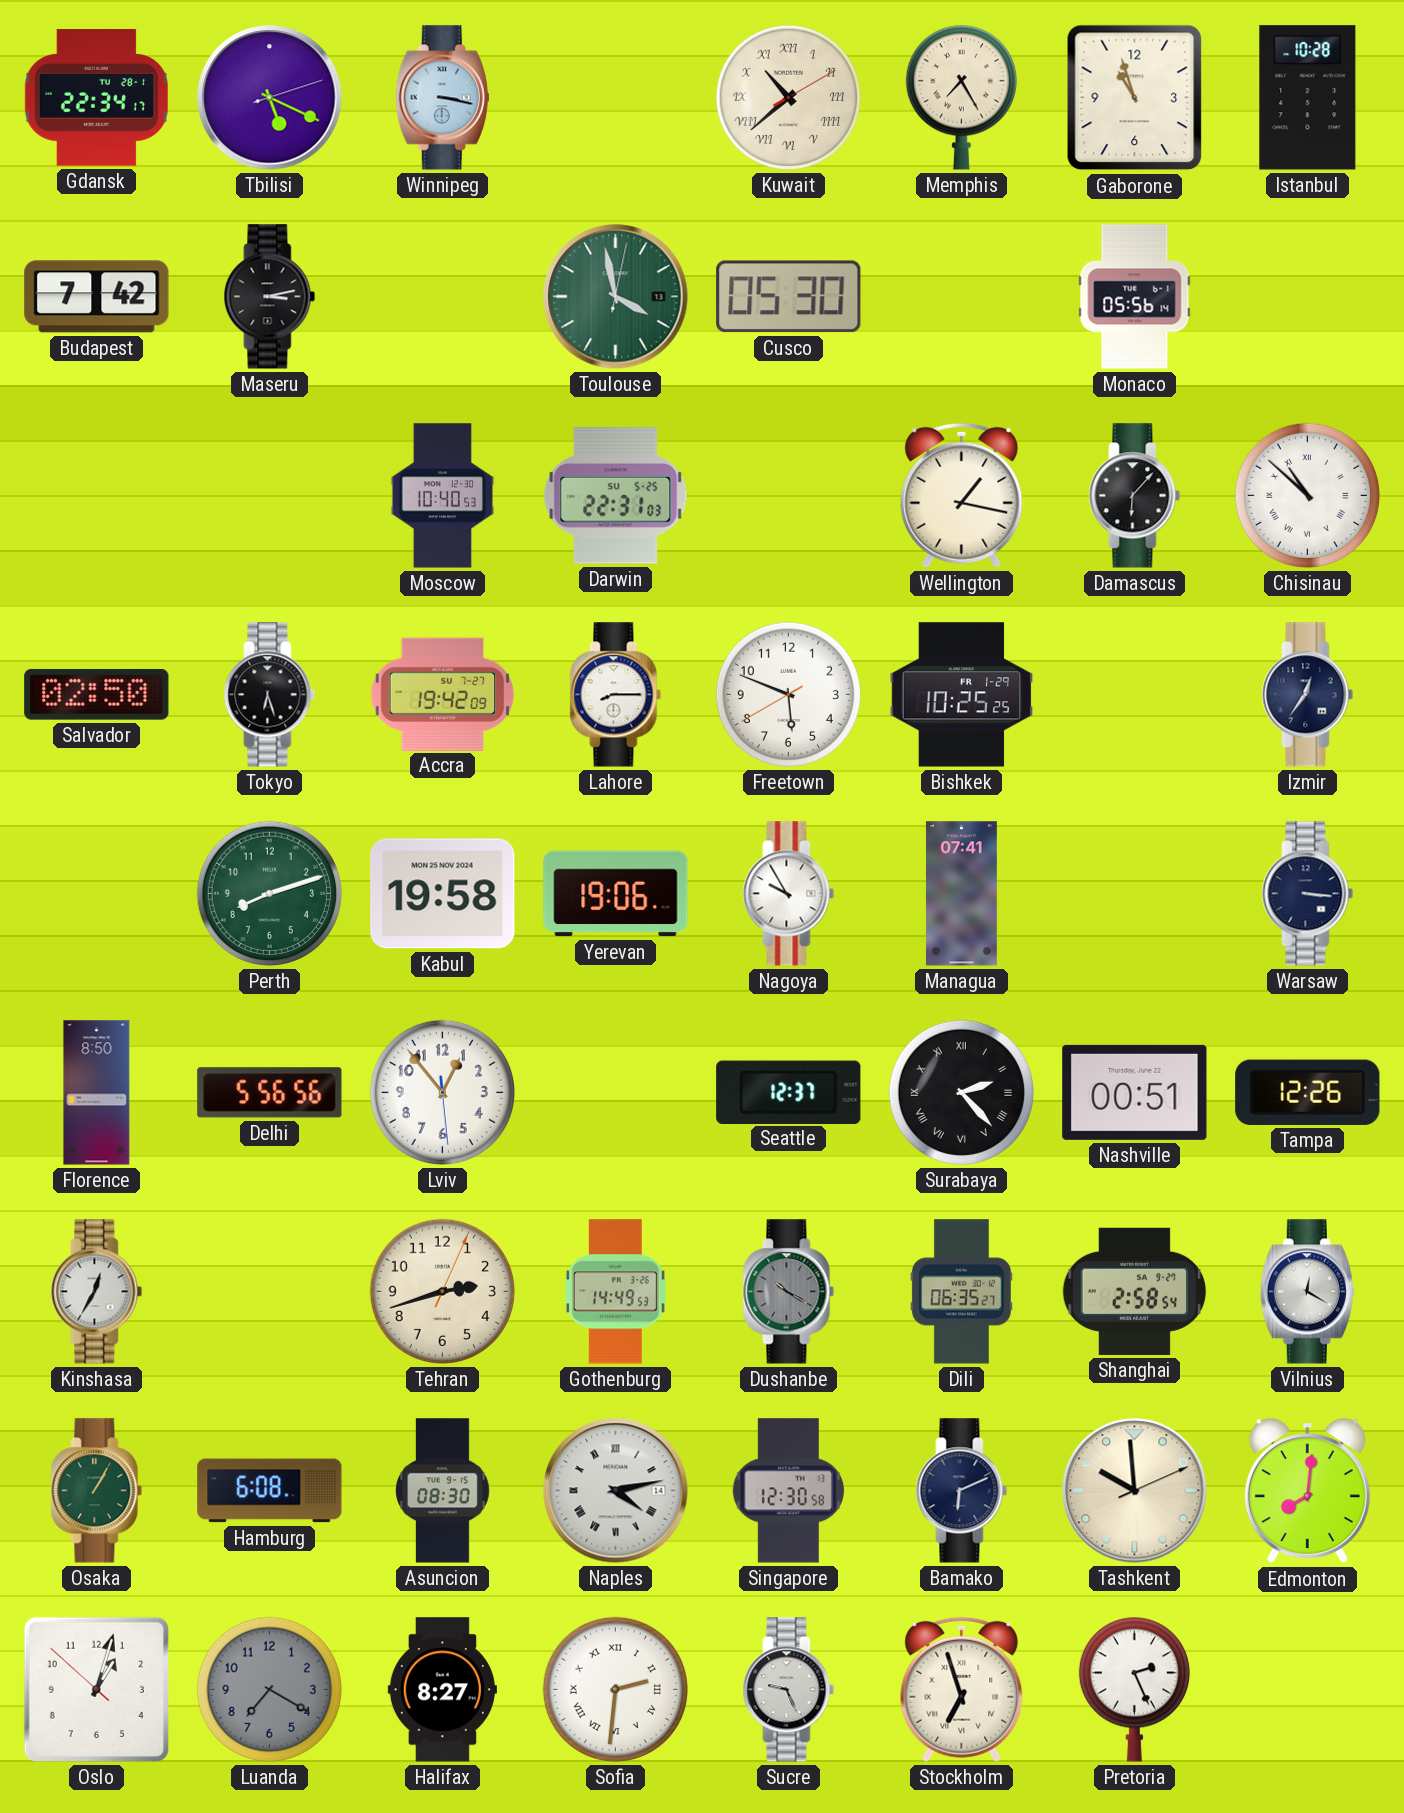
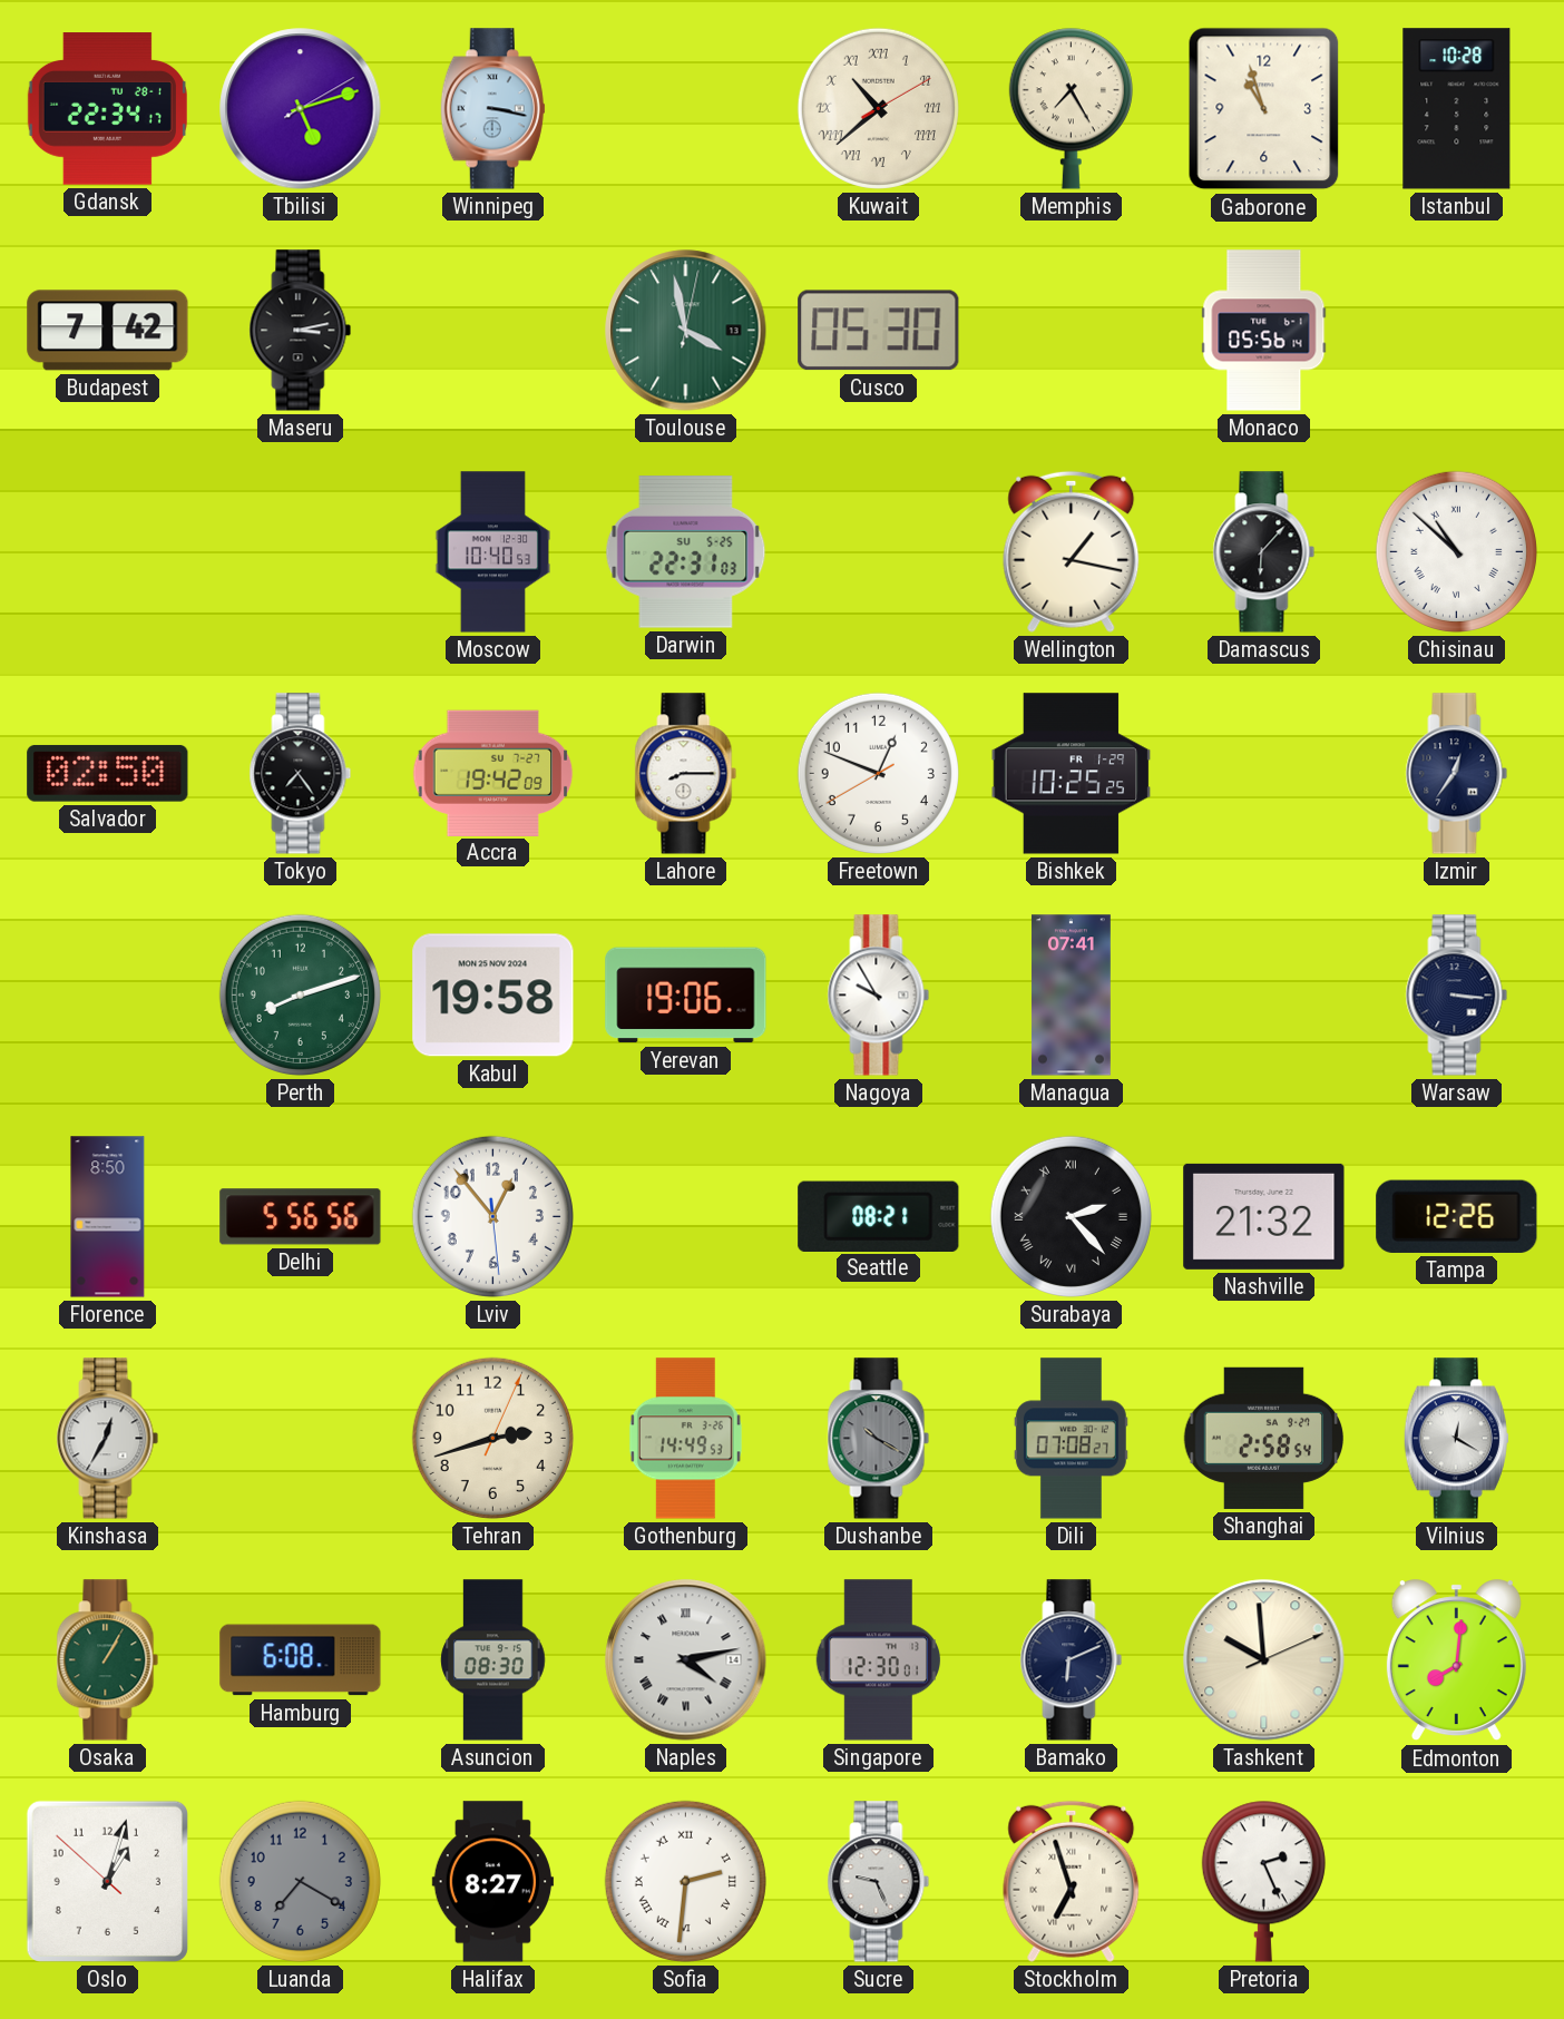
Tbilisi: 5:19 -> 5:12
Tokyo: 6:27 -> 7:24
Freetown: 5:48 -> 12:48
Seattle: 12:37 -> 08:21
Nashville: 00:51 -> 21:32
Dili: 06:35 -> 07:08
Singapore: 12:30:58 -> 12:30:01
